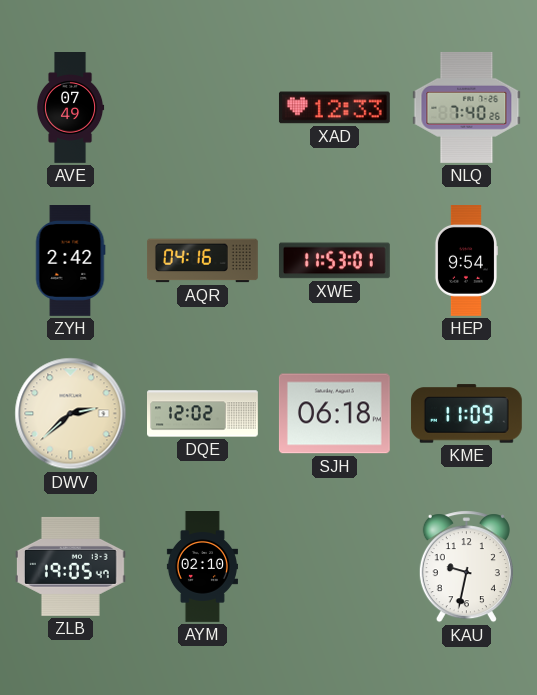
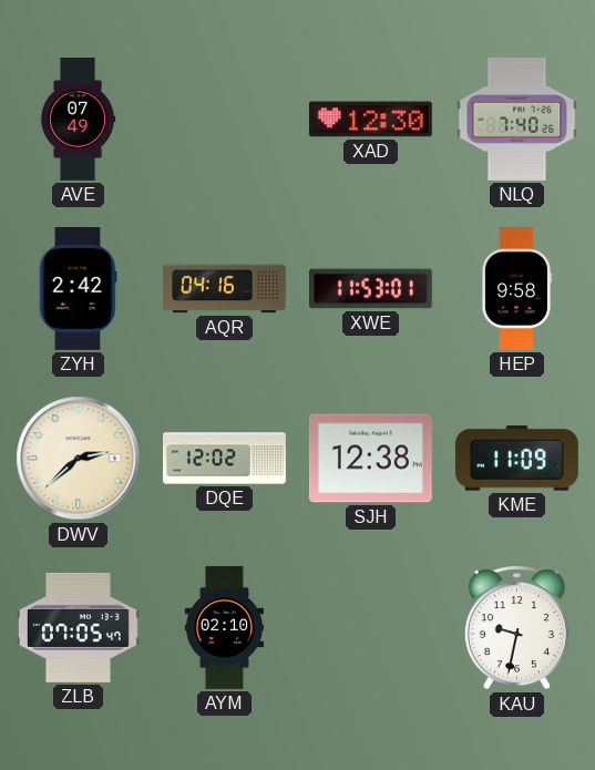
XAD: 12:33 -> 12:30
HEP: 9:54 -> 9:58
SJH: 06:18 -> 12:38
ZLB: 19:05 -> 07:05
